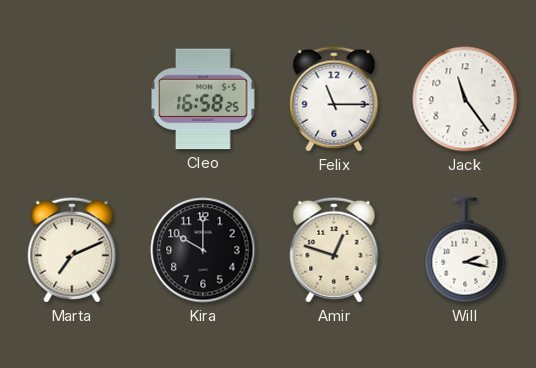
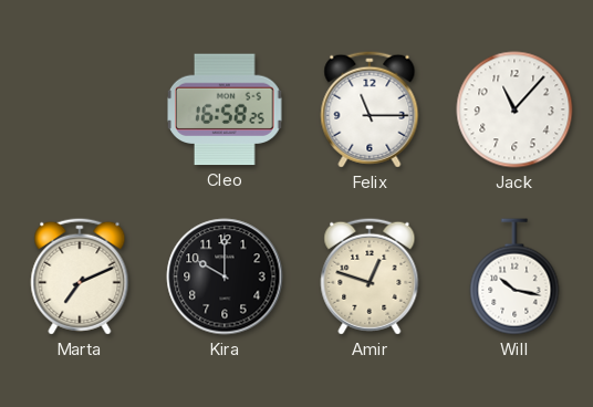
Jack: 11:24 -> 11:07
Will: 2:17 -> 10:17
